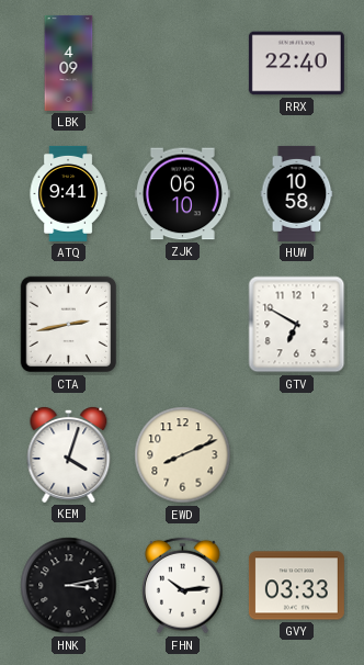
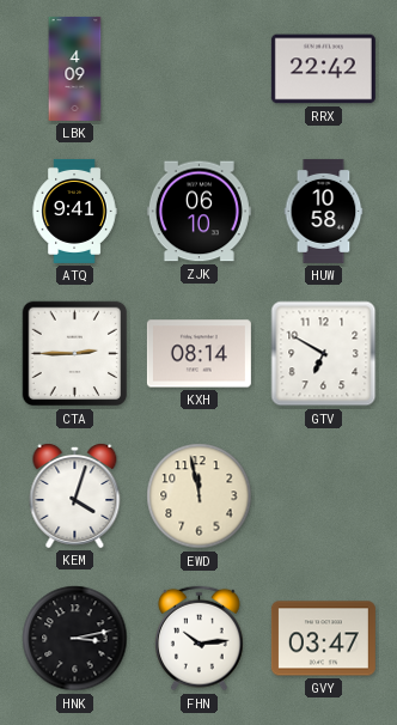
RRX: 22:40 -> 22:42
CTA: 2:43 -> 2:45
KXH: none -> 08:14
EWD: 8:11 -> 11:58
GVY: 03:33 -> 03:47
